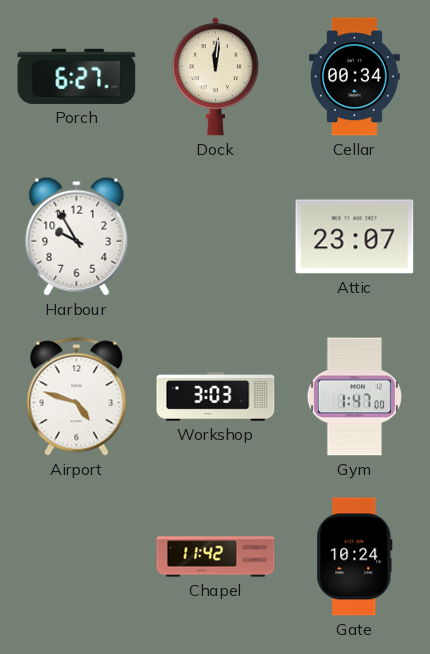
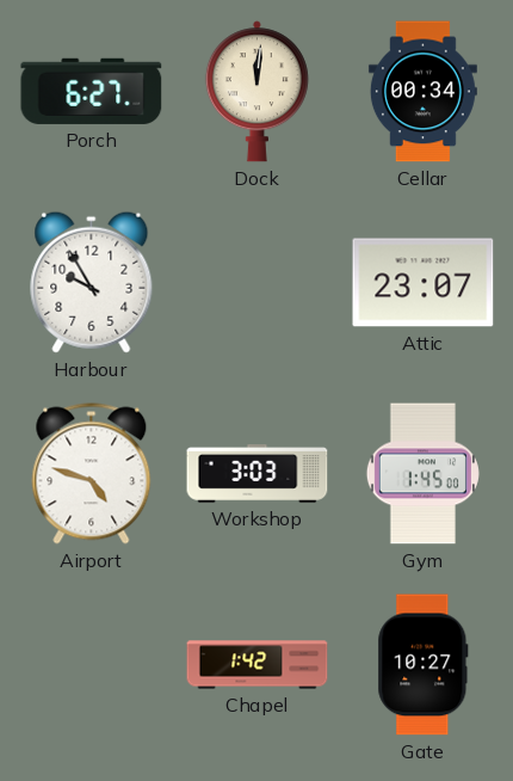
Gym: 1:47 -> 1:45
Chapel: 11:42 -> 1:42
Gate: 10:24 -> 10:27
